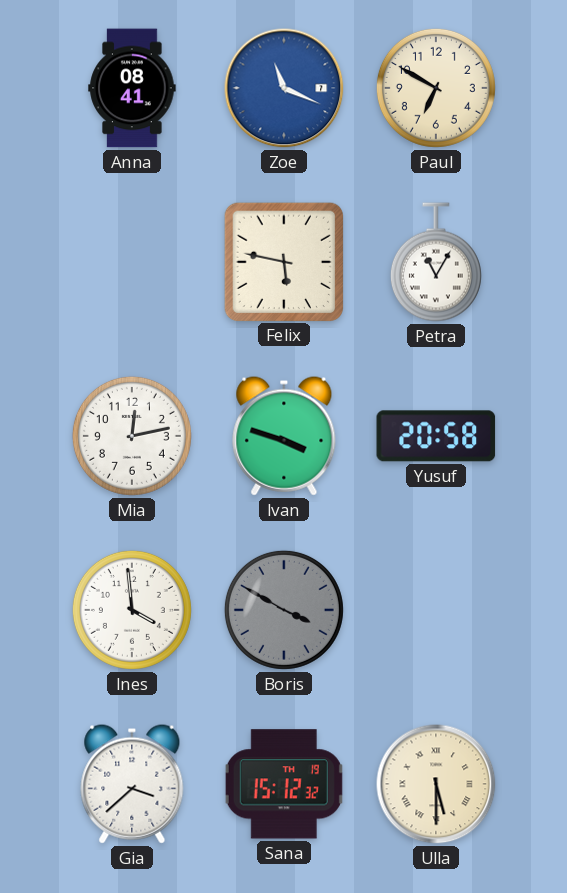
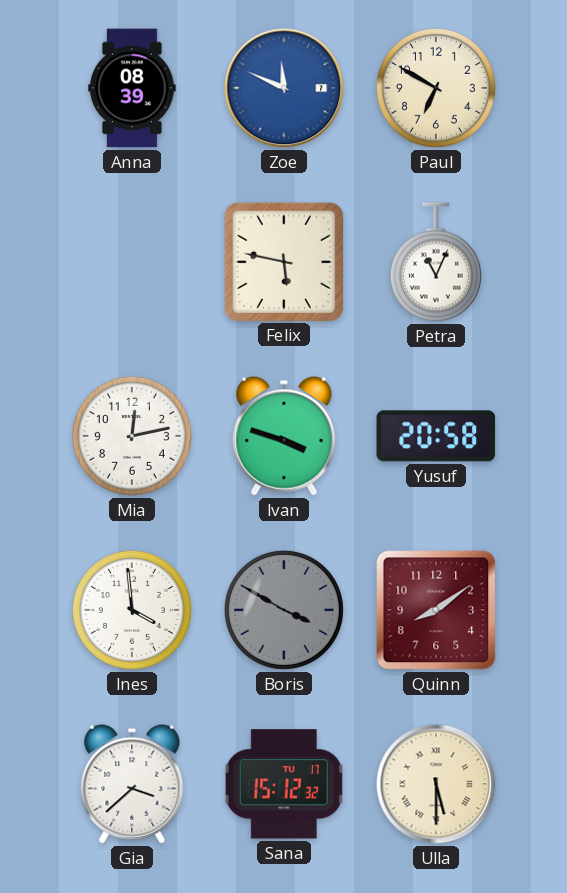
Anna: 08:41 -> 08:39
Zoe: 11:19 -> 11:49
Petra: 11:05 -> 11:04
Quinn: none -> 8:09
Sana date: TH 19 -> TU 17
